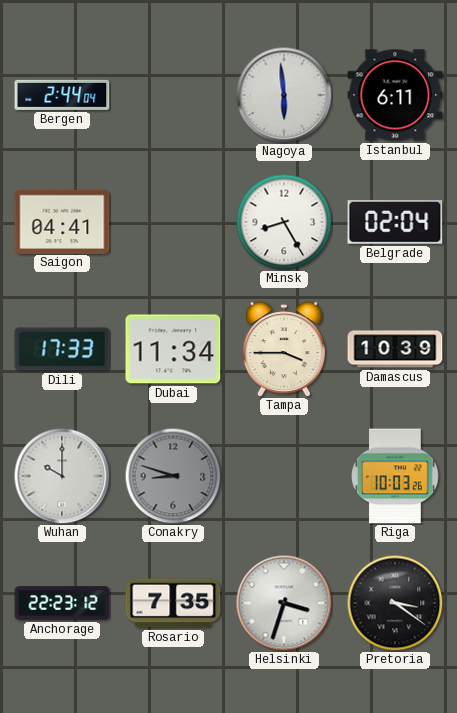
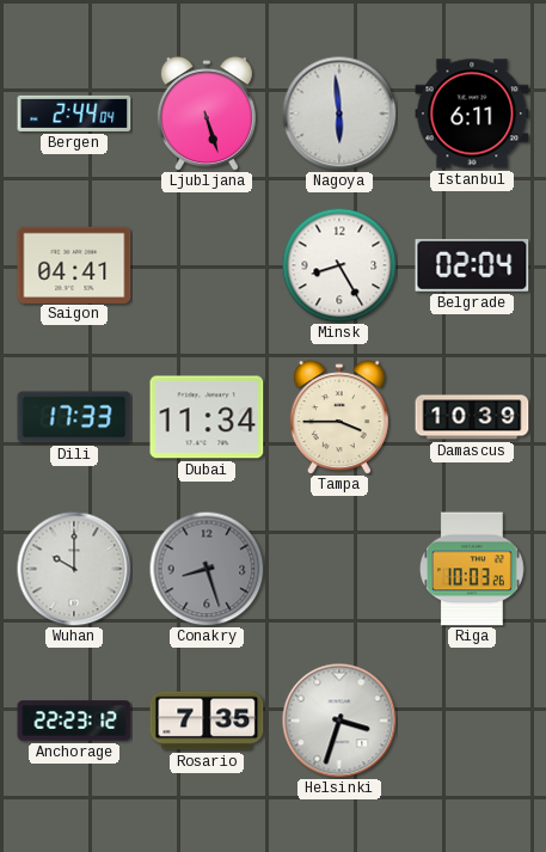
Ljubljana: none -> 5:27
Conakry: 8:48 -> 8:27
Pretoria: 3:21 -> none
